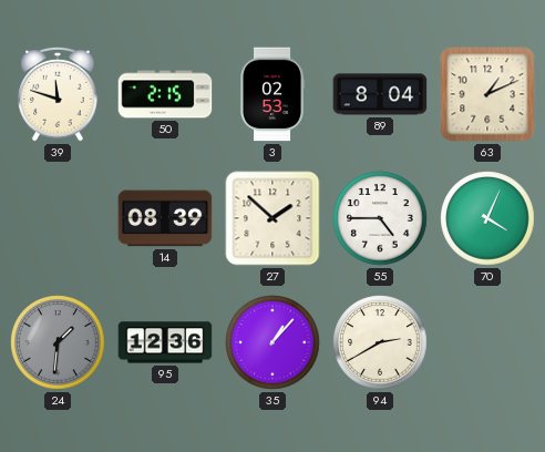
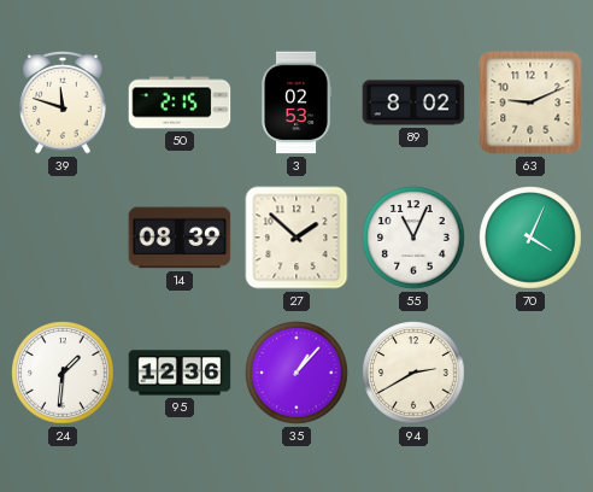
89: 8:04 -> 8:02
63: 1:11 -> 9:11
55: 4:45 -> 11:04
24 dial: grey -> white
